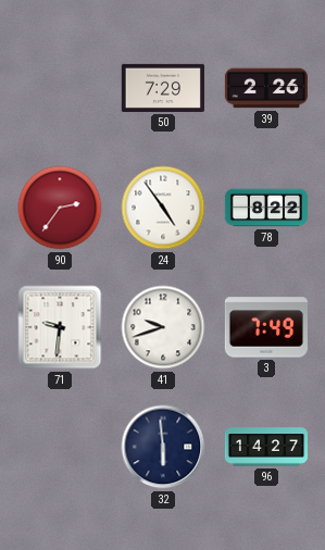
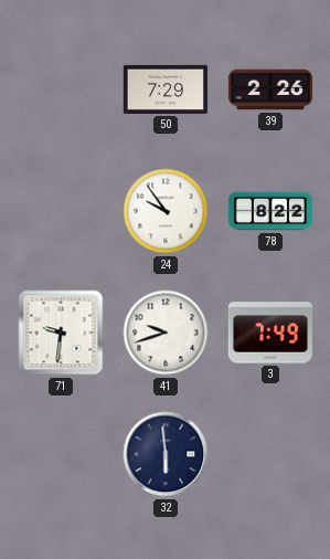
90: 2:36 -> none
24: 4:54 -> 9:54
96: 14:27 -> none
